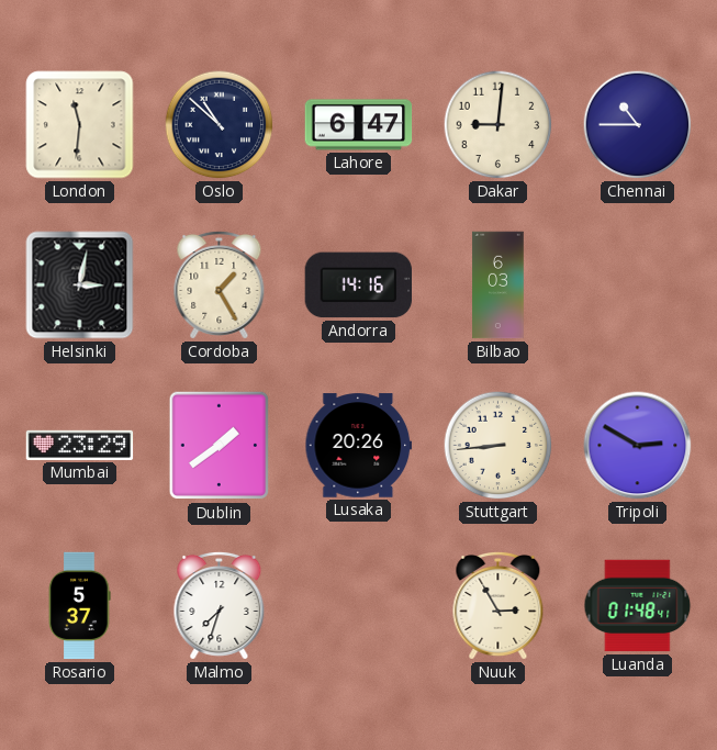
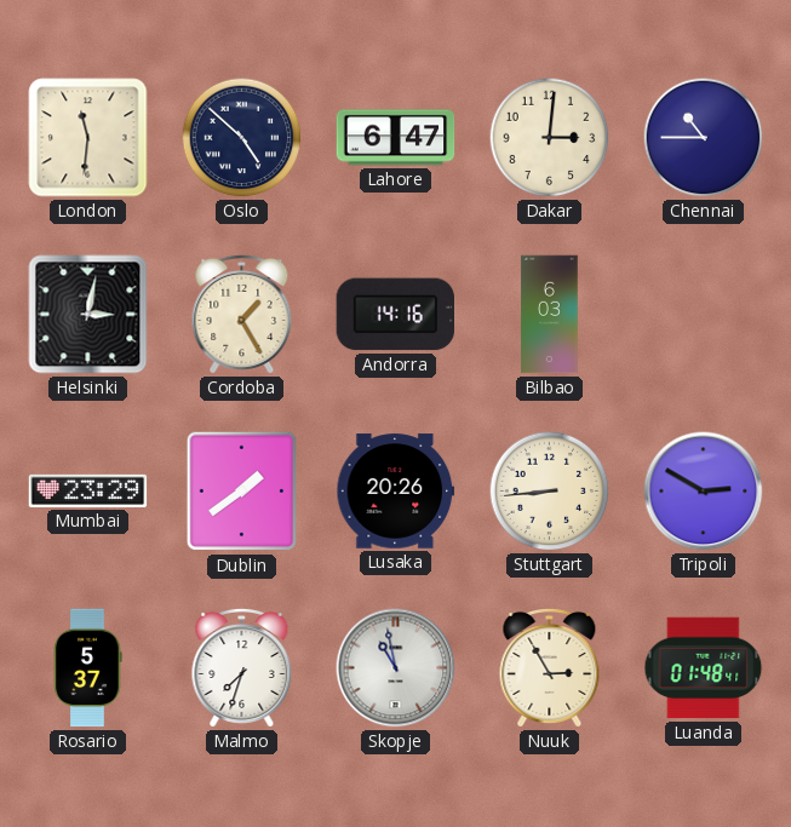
Oslo: 10:52 -> 4:52
Dakar: 9:01 -> 3:01
Skopje: none -> 10:58
